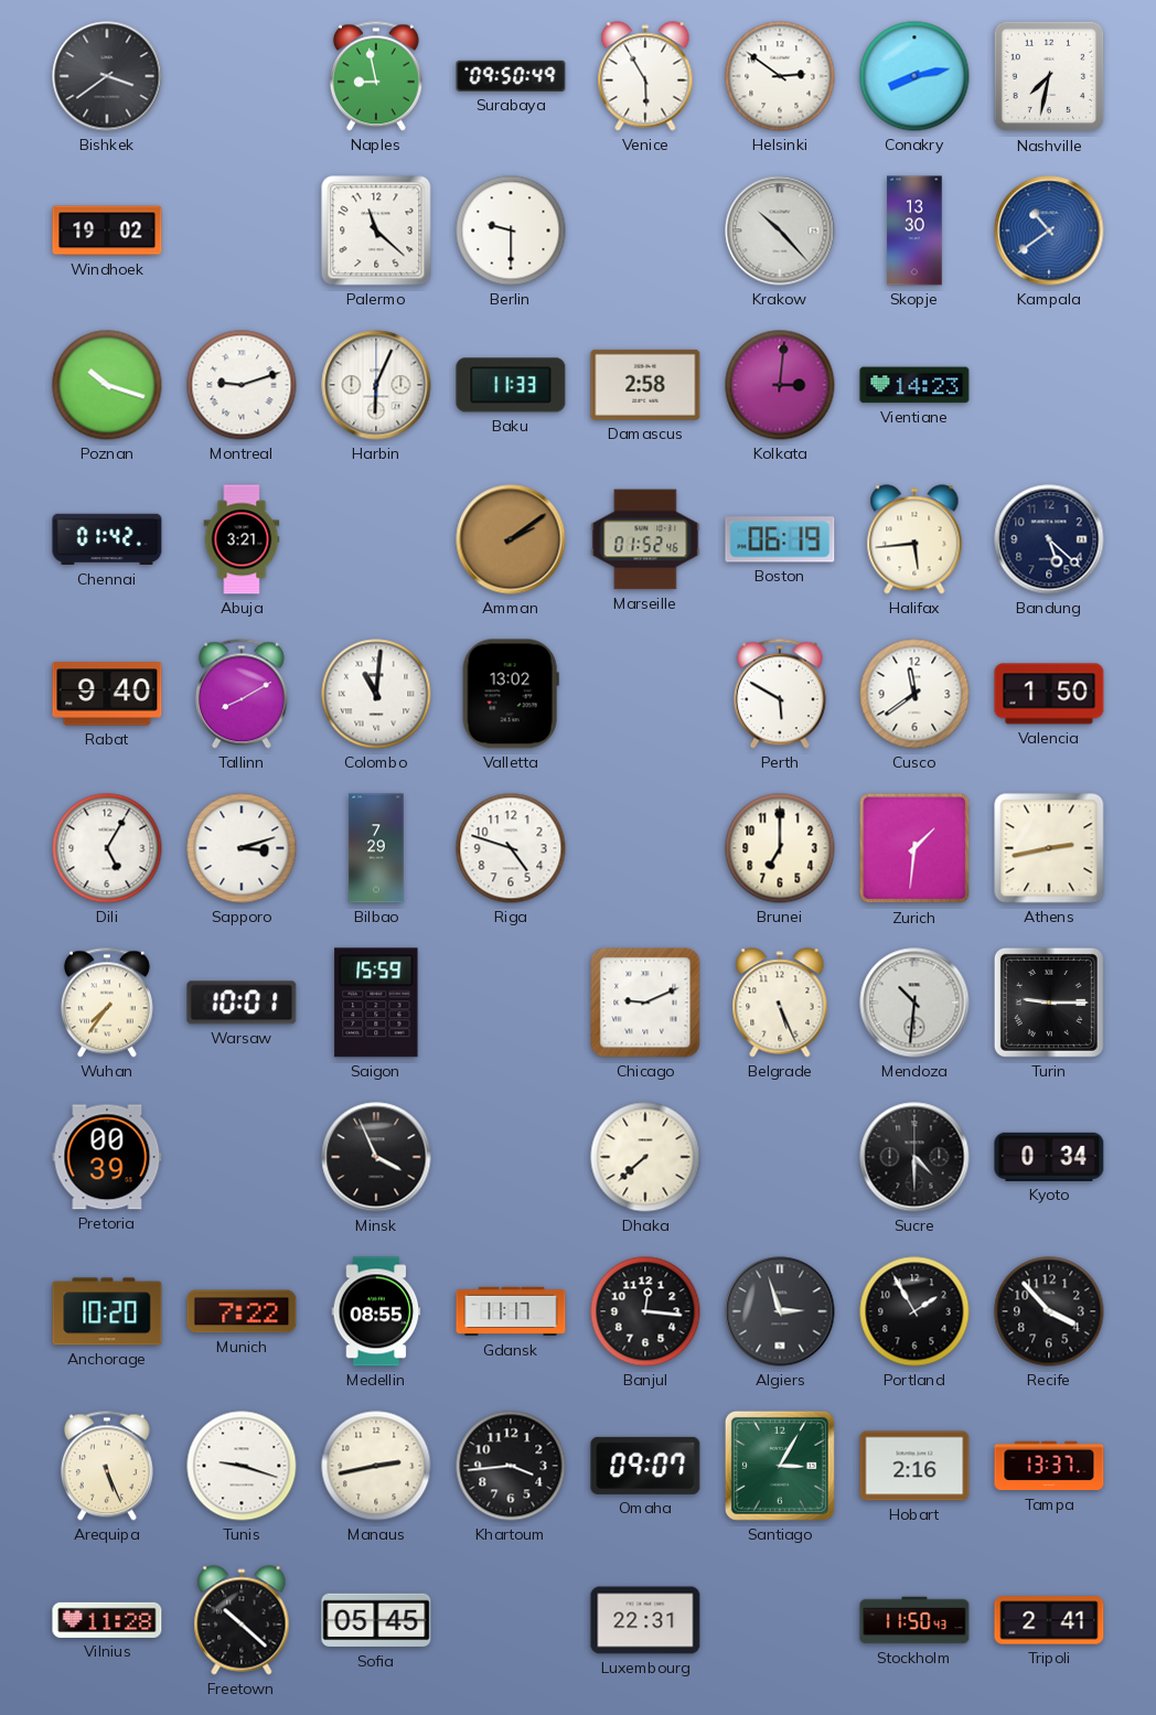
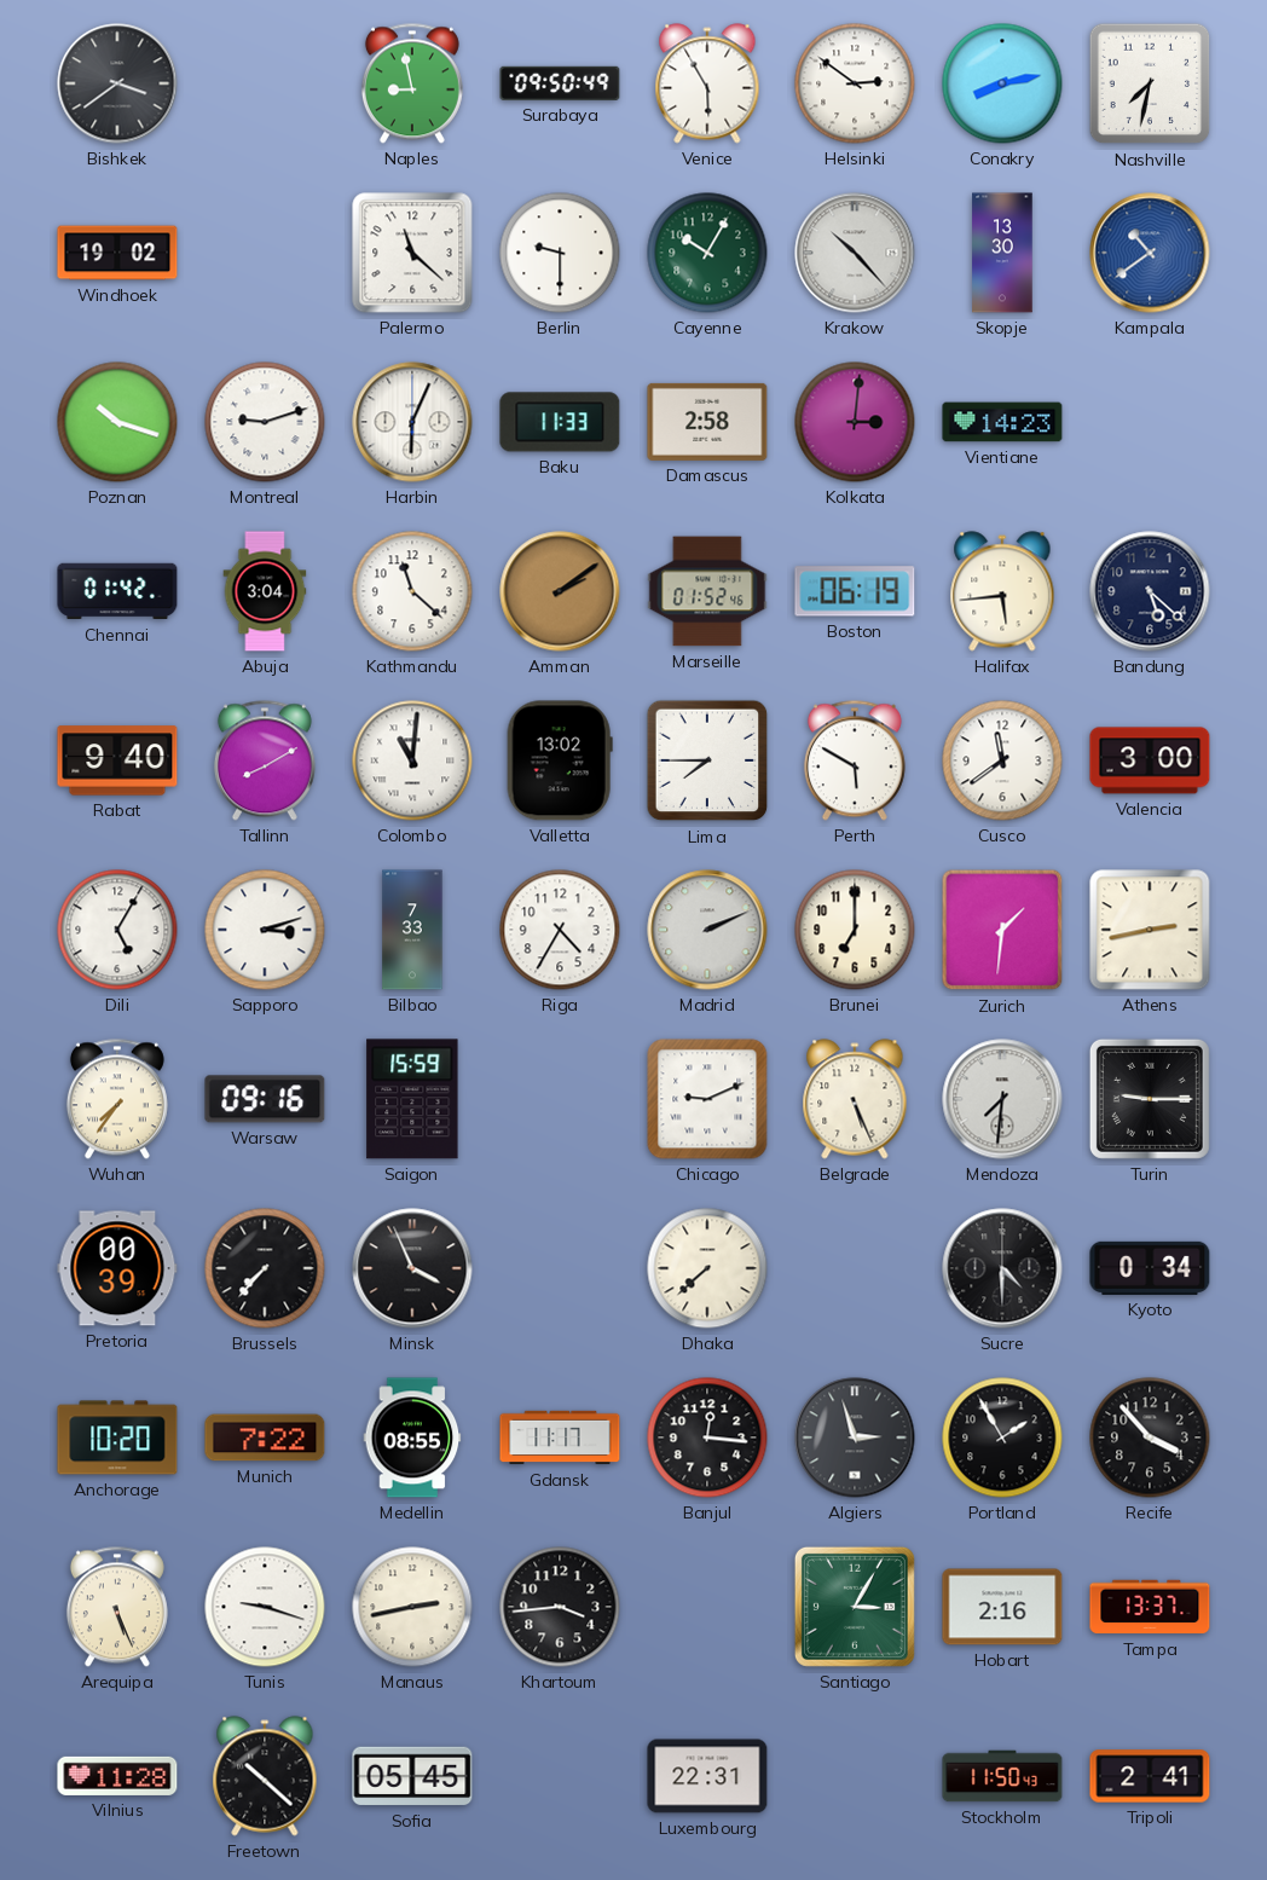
Cayenne: none -> 10:05
Abuja: 3:21 -> 3:04
Kathmandu: none -> 11:22
Lima: none -> 7:45
Valencia: 1:50 -> 3:00
Bilbao: 7:29 -> 7:33
Riga: 4:48 -> 4:35
Madrid: none -> 2:11
Warsaw: 10:01 -> 09:16
Mendoza: 10:31 -> 7:31
Brussels: none -> 7:37
Omaha: 09:07 -> none
